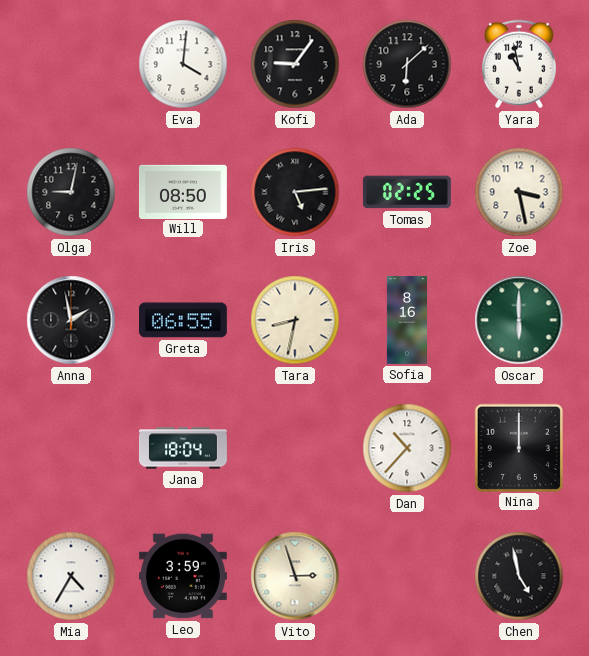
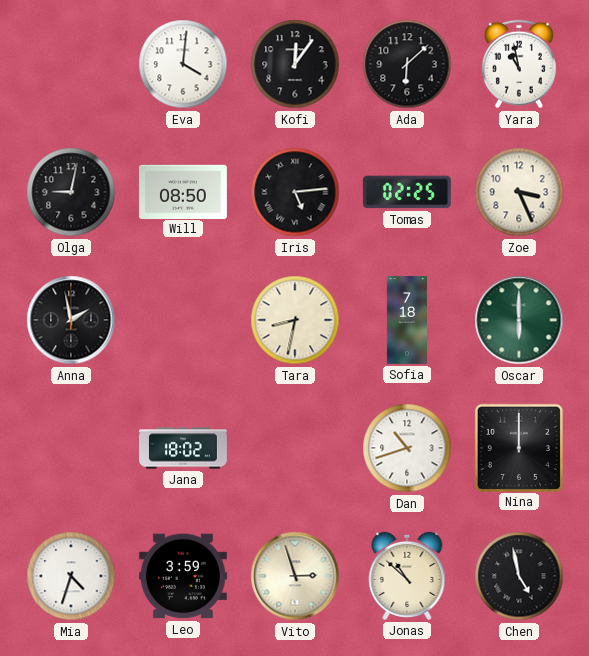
Kofi: 9:06 -> 12:06
Zoe: 3:28 -> 3:26
Greta: 06:55 -> none
Sofia: 8:16 -> 7:18
Jana: 18:04 -> 18:02
Dan: 10:37 -> 10:42
Mia: 4:35 -> 4:33
Jonas: none -> 10:52
